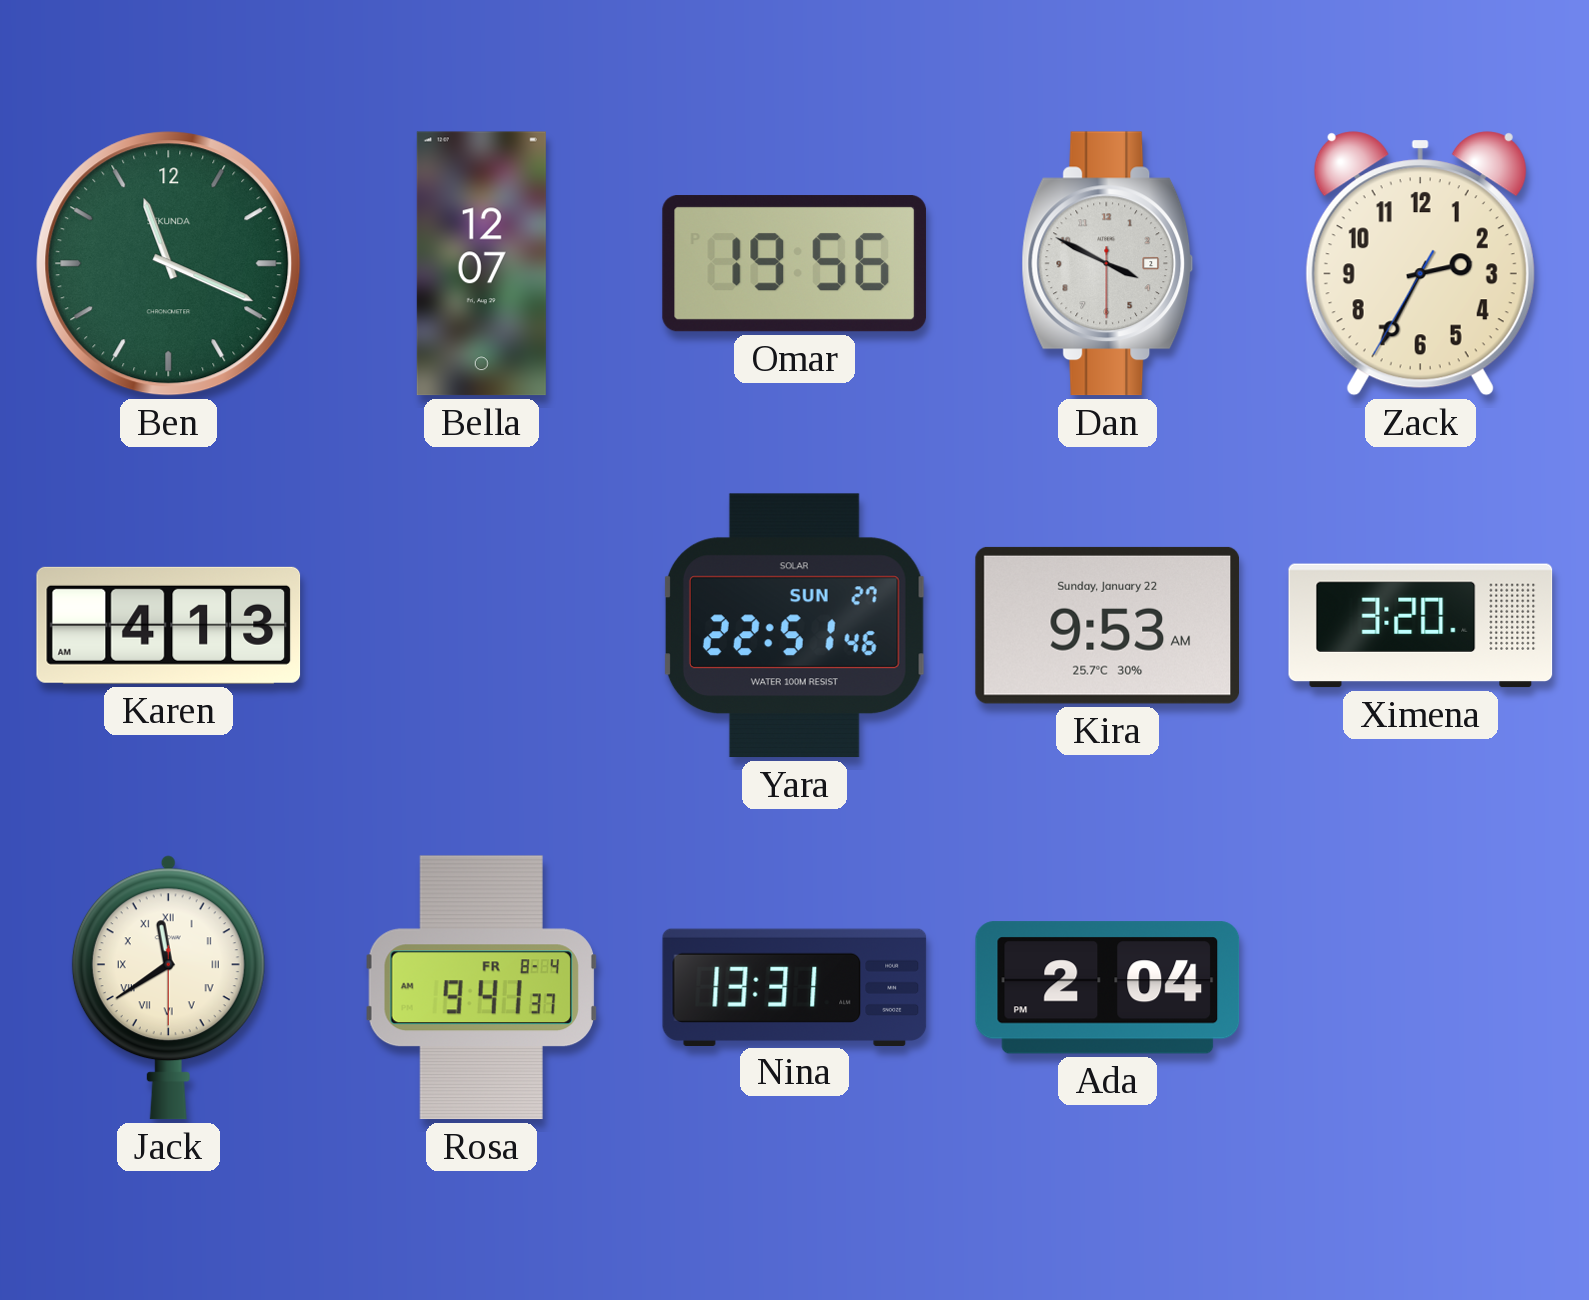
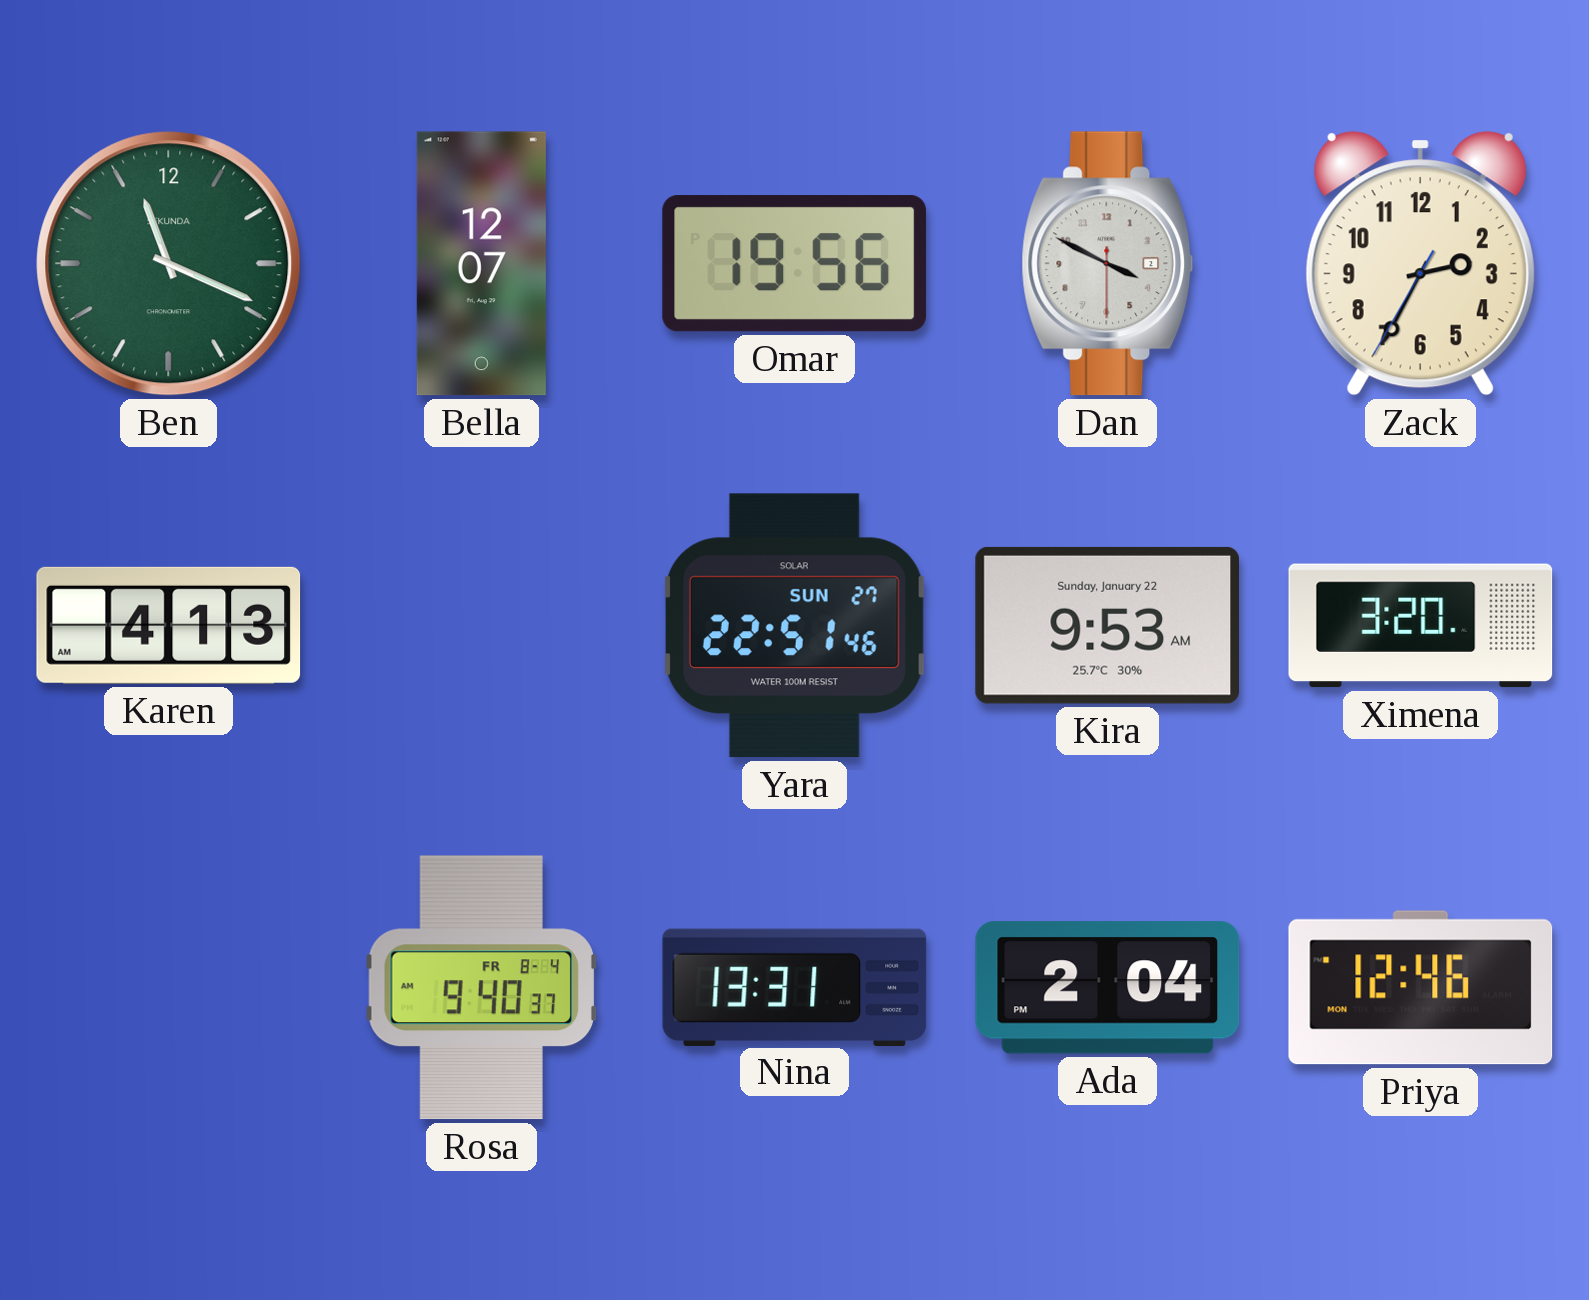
Jack: 11:39 -> none
Rosa: 9:41 -> 9:40
Priya: none -> 12:46
